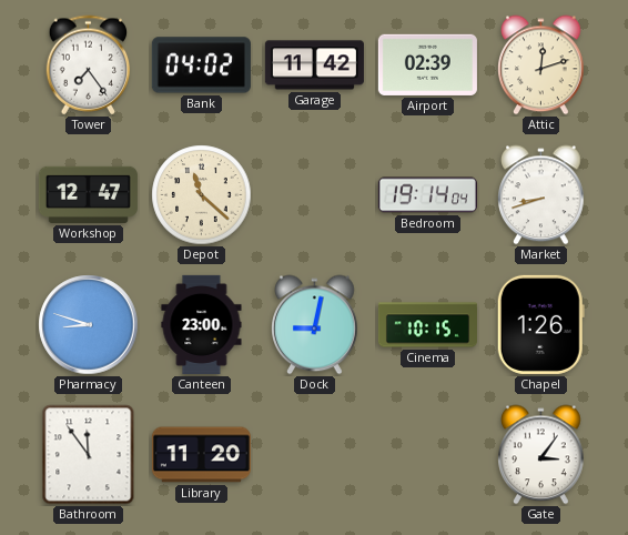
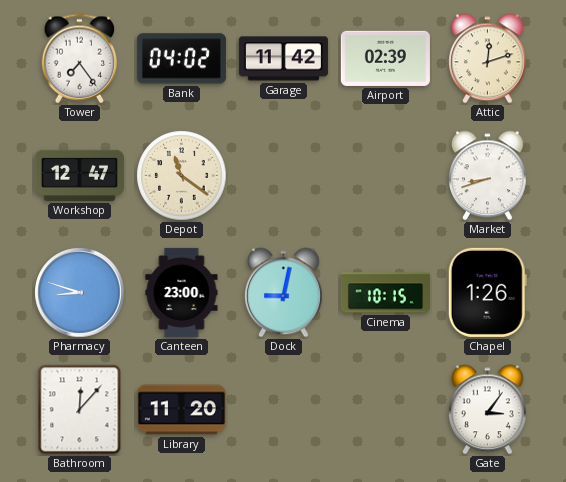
Depot: 11:22 -> 11:21
Bedroom: 19:14 -> none
Bathroom: 11:54 -> 12:07
